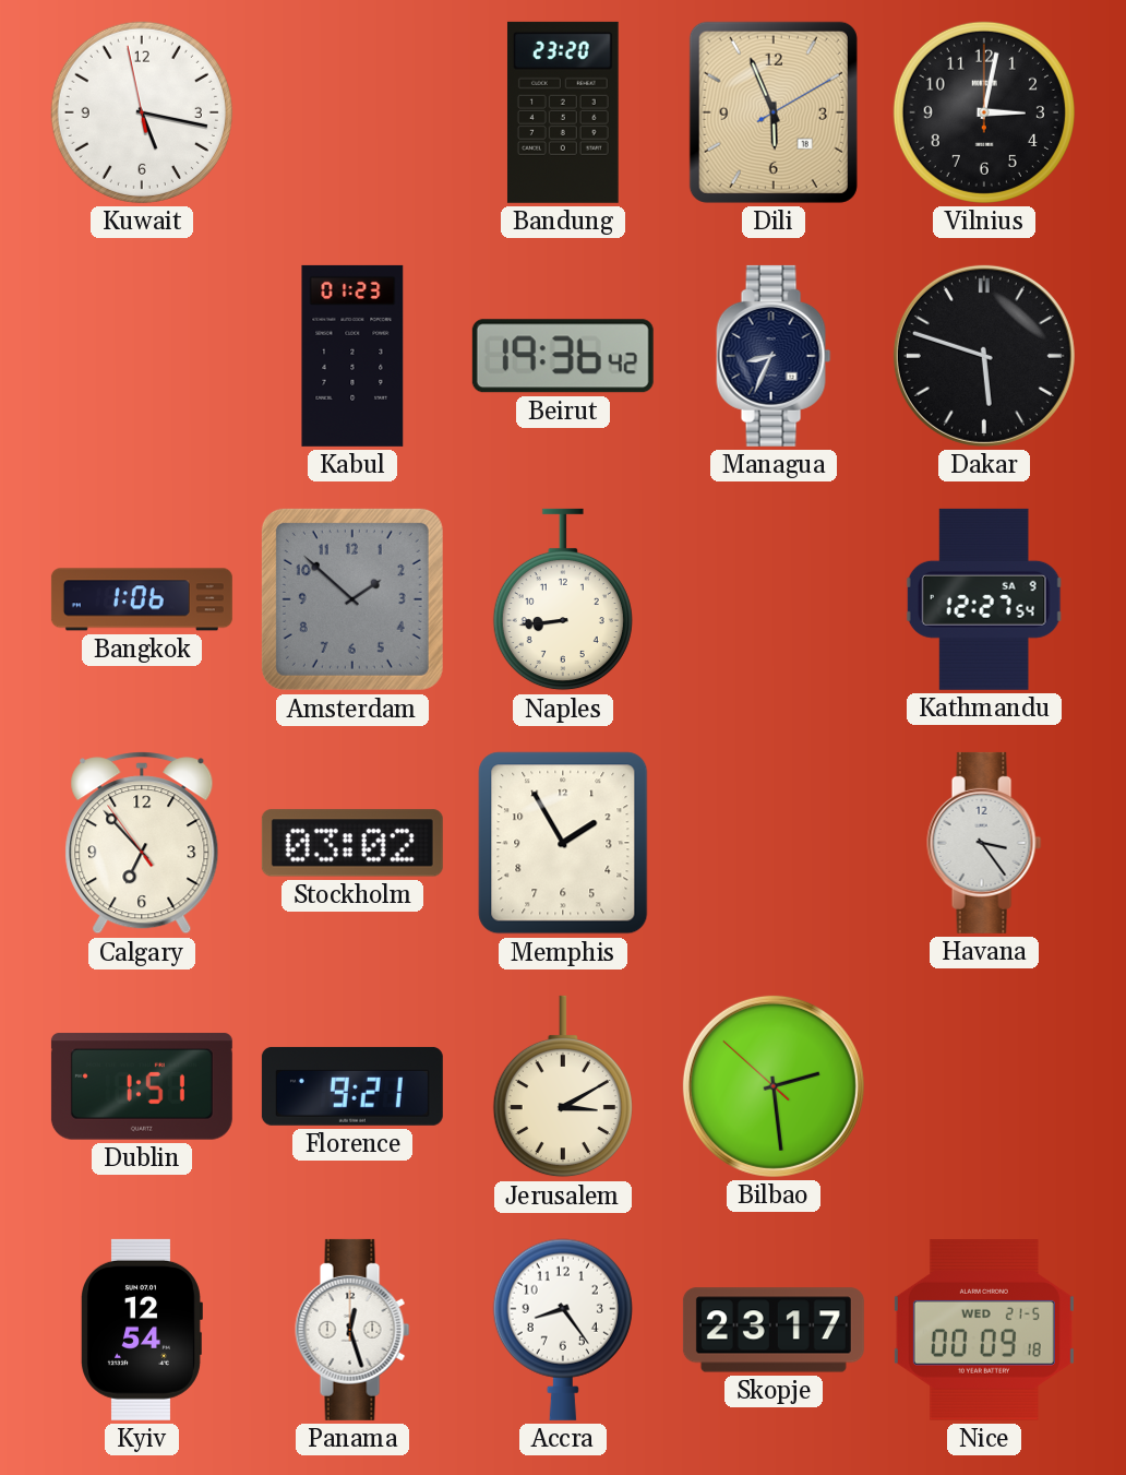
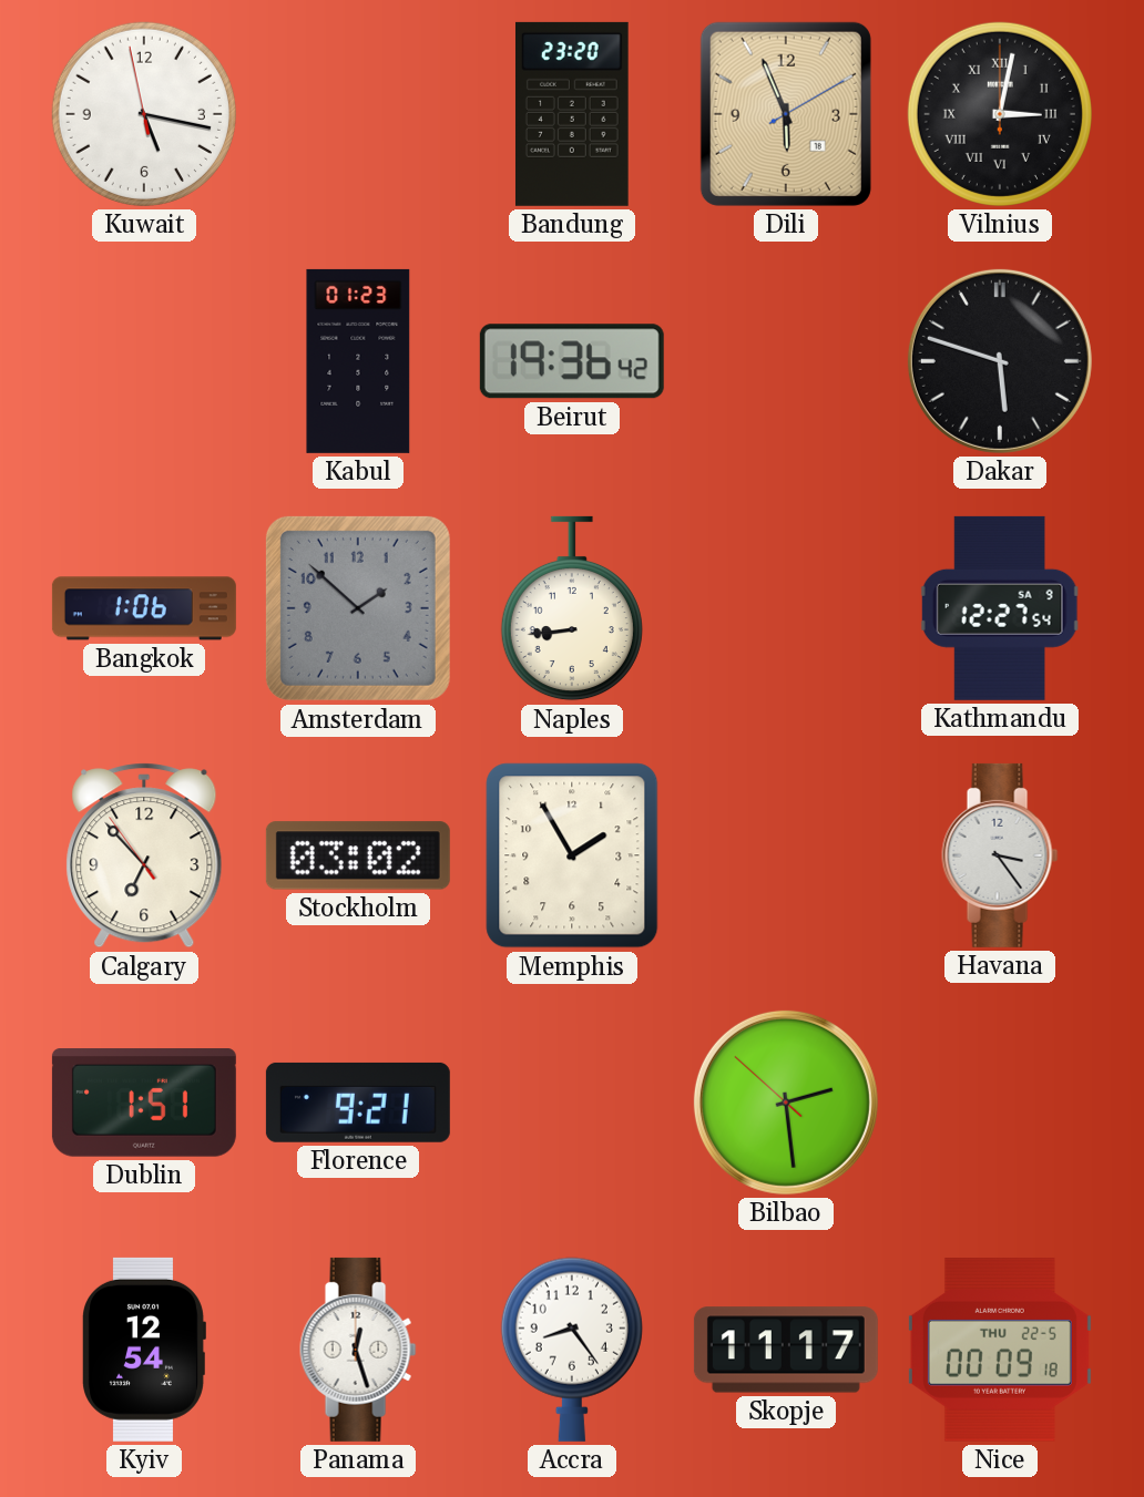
Vilnius numerals: Arabic -> Roman
Managua: 8:34 -> none
Jerusalem: 3:10 -> none
Skopje: 23:17 -> 11:17
Nice date: WED 21-5 -> THU 22-5
